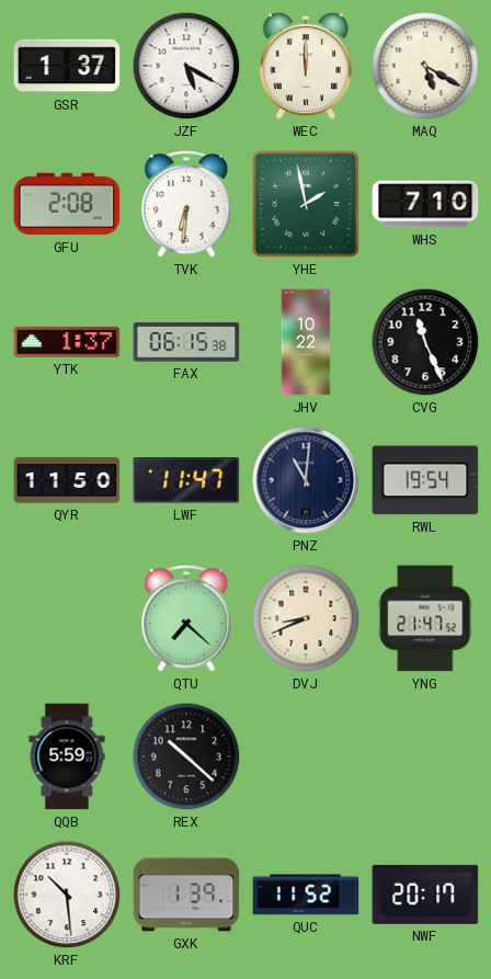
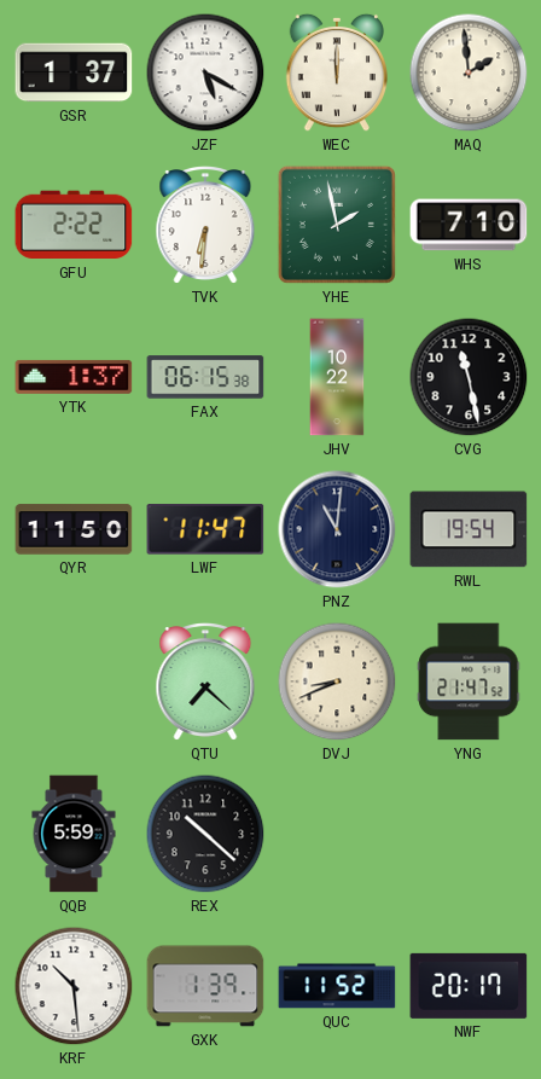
MAQ: 5:20 -> 1:59
GFU: 2:08 -> 2:22
CVG: 11:26 -> 11:28
